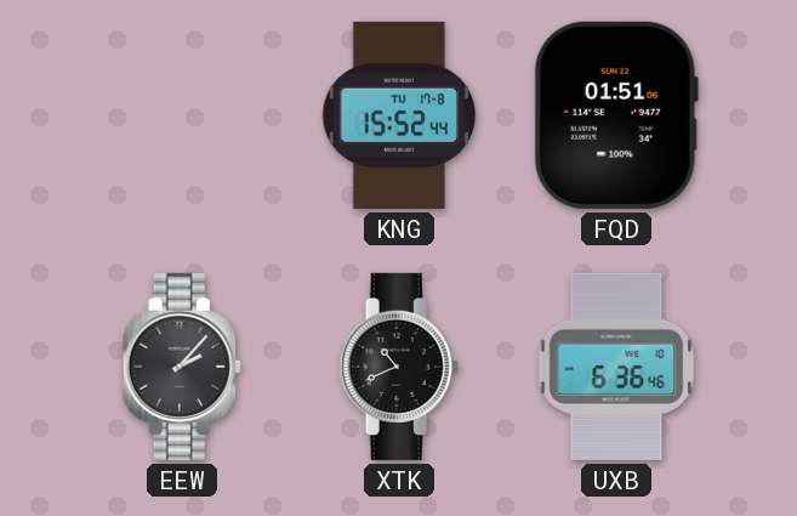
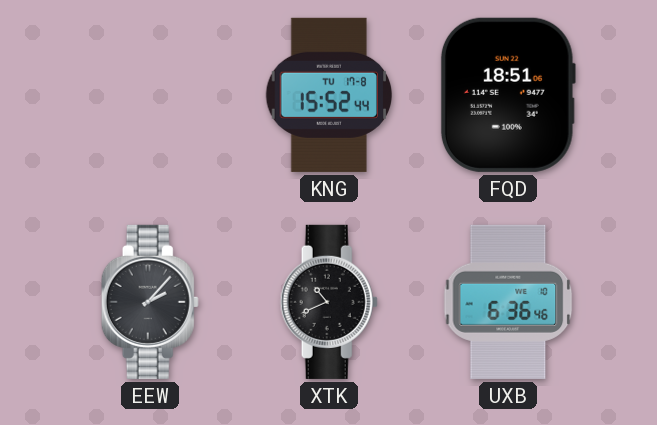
FQD: 01:51 -> 18:51
